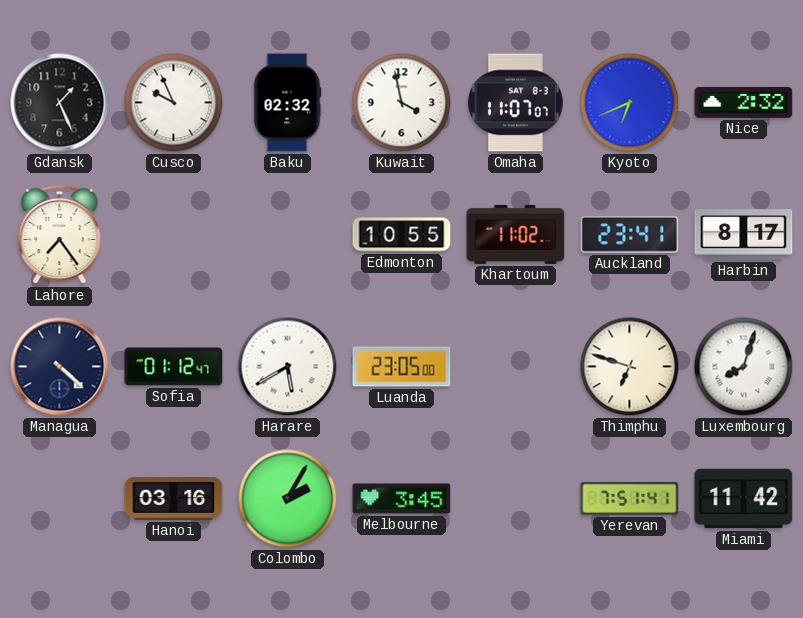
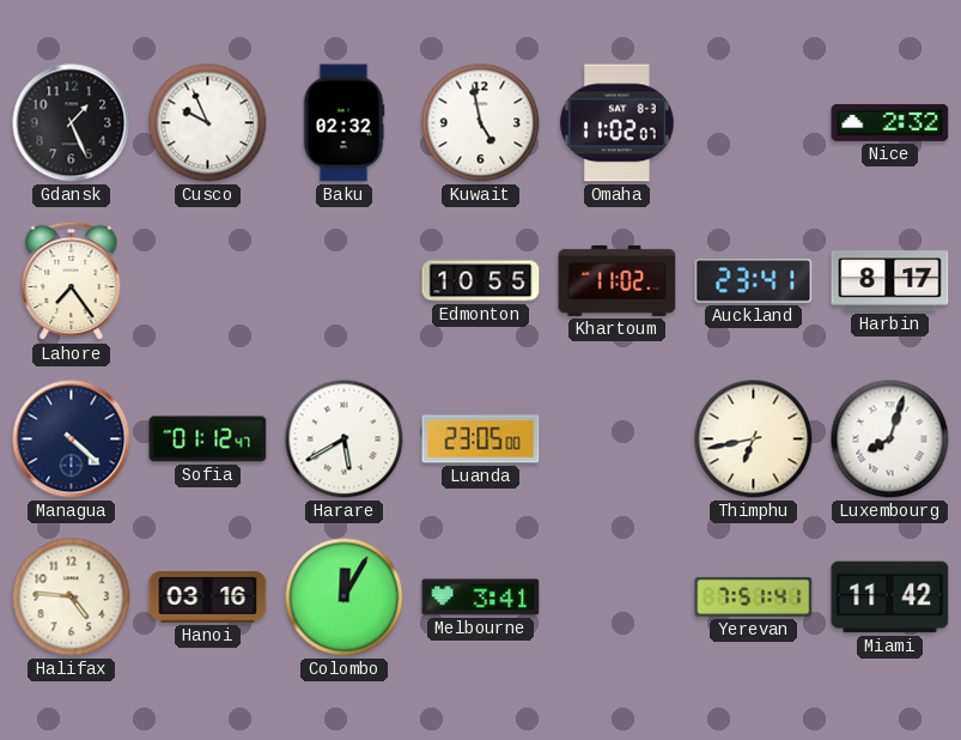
Kuwait: 3:58 -> 4:58
Omaha: 11:07 -> 11:02
Kyoto: 6:41 -> none
Thimphu: 6:48 -> 6:43
Halifax: none -> 4:46
Colombo: 2:05 -> 12:05
Melbourne: 3:45 -> 3:41
